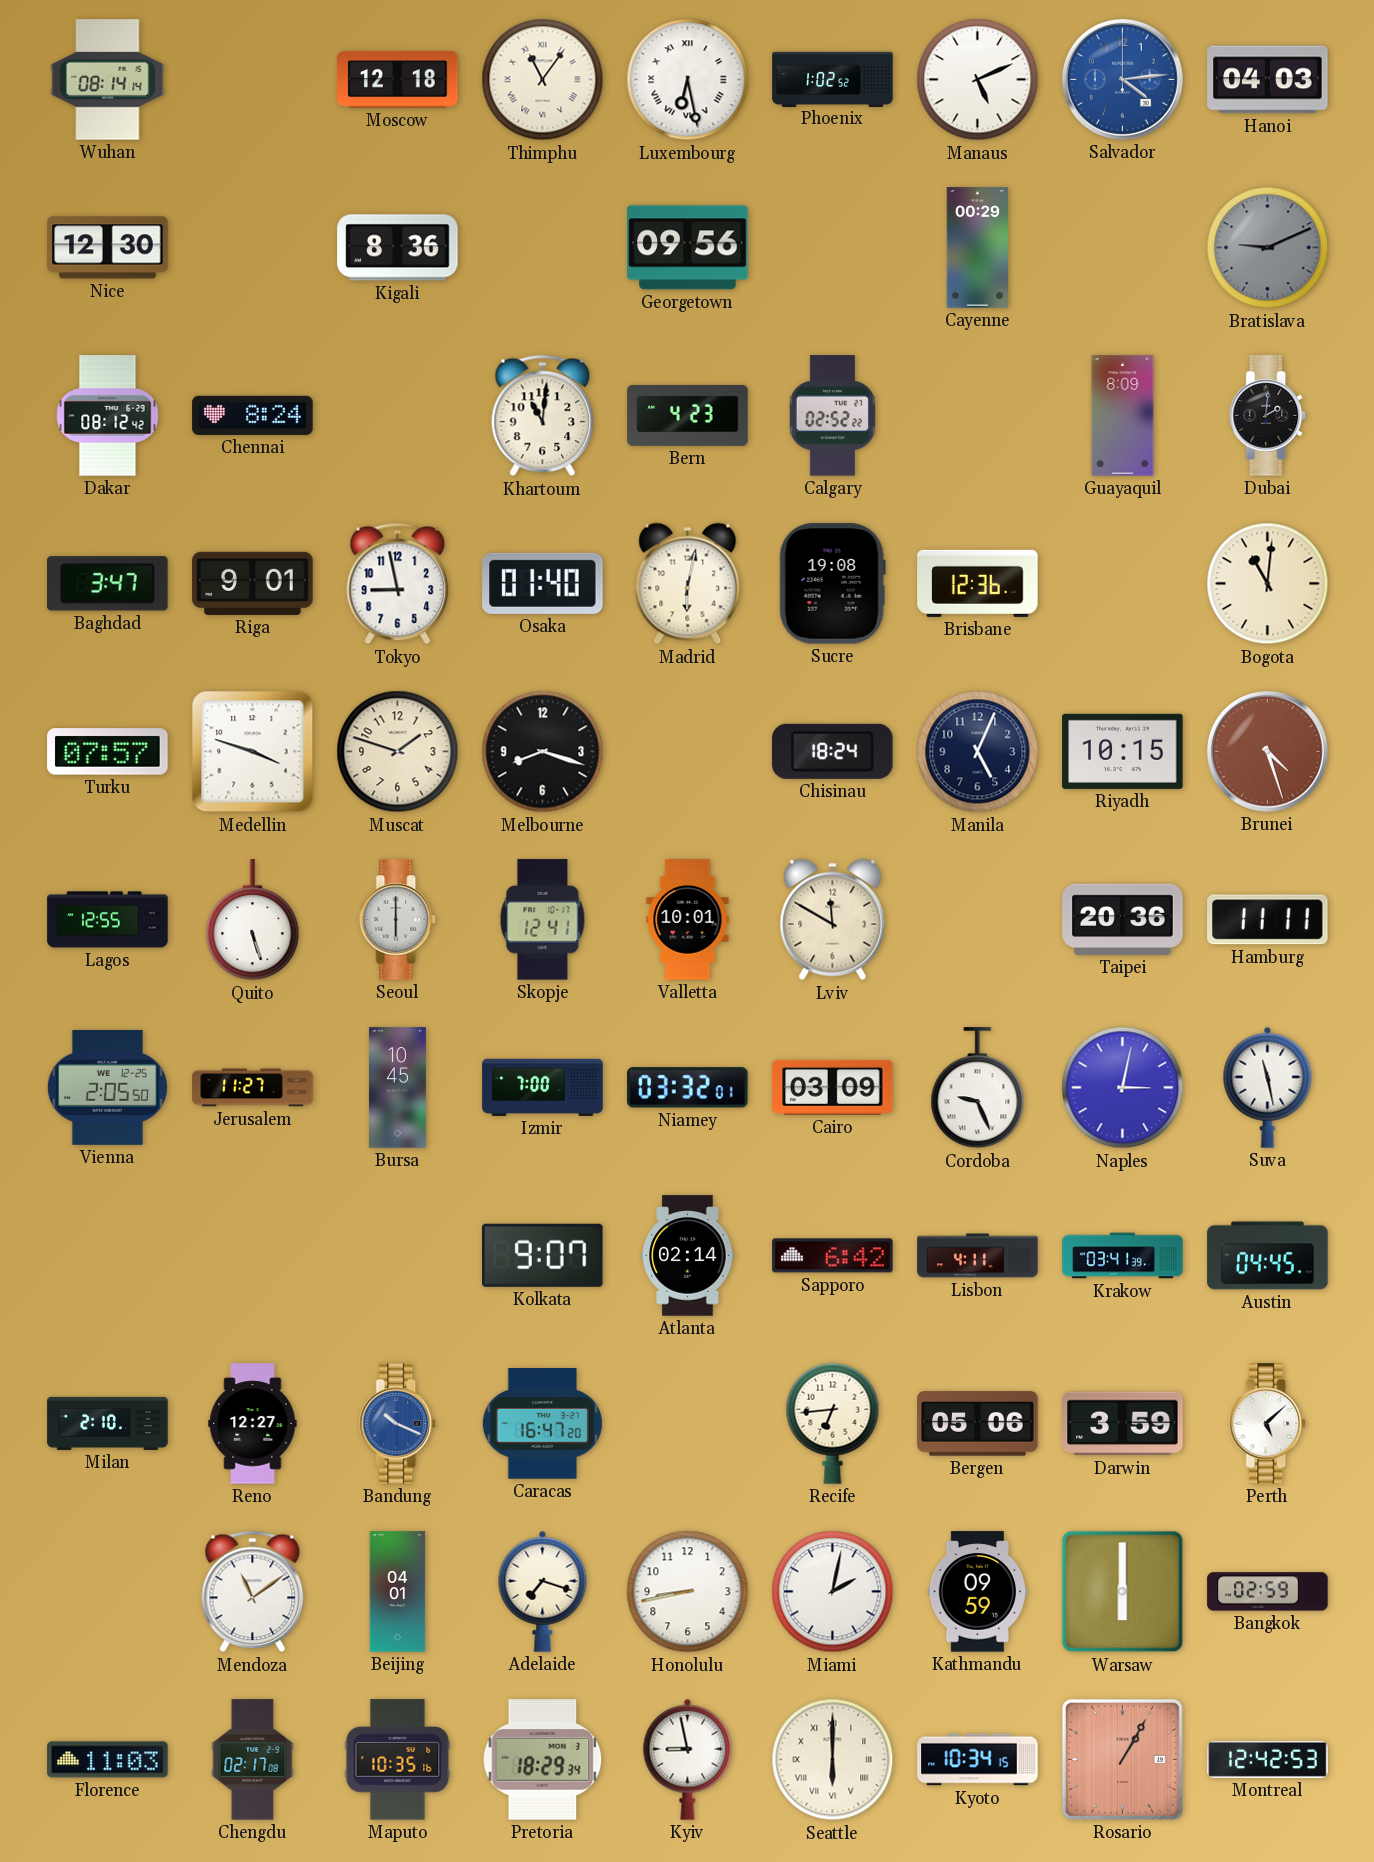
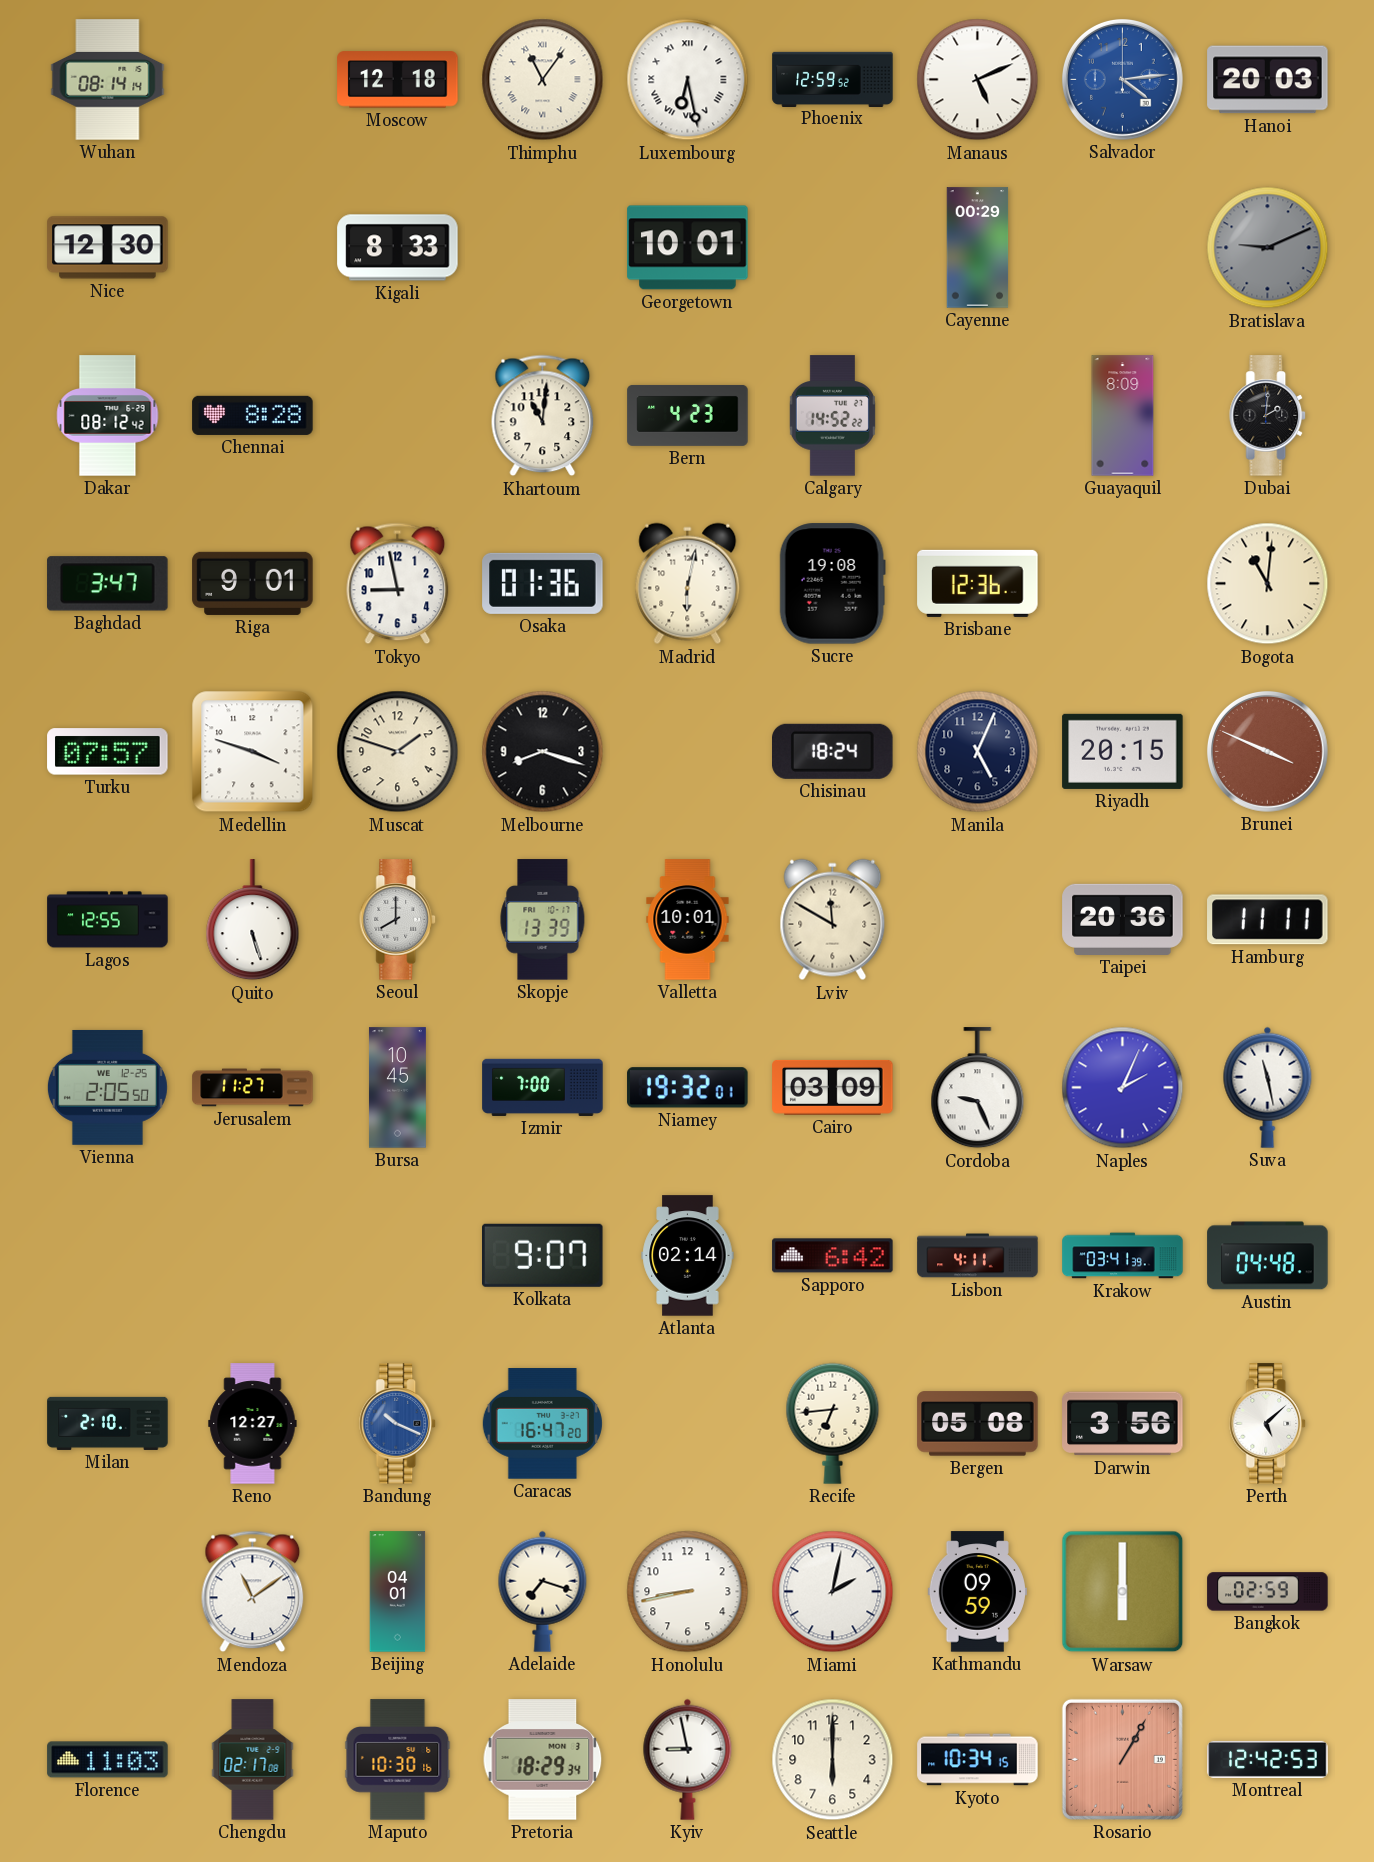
Phoenix: 1:02 -> 12:59
Hanoi: 04:03 -> 20:03
Kigali: 8:36 -> 8:33
Georgetown: 09:56 -> 10:01
Chennai: 8:24 -> 8:28
Calgary: 02:52 -> 14:52
Osaka: 01:40 -> 01:36
Riyadh: 10:15 -> 20:15
Brunei: 4:27 -> 3:49
Seoul: 6:00 -> 8:00
Skopje: 12:41 -> 13:39
Niamey: 03:32 -> 19:32
Naples: 3:02 -> 2:04
Austin: 04:45 -> 04:48
Bergen: 05:06 -> 05:08
Darwin: 3:59 -> 3:56
Maputo: 10:35 -> 10:30
Seattle numerals: Roman -> Arabic
